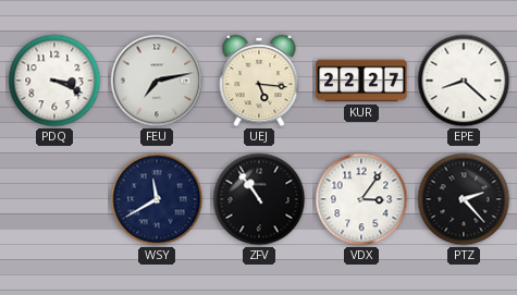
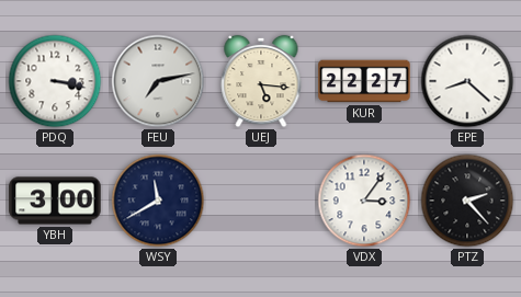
PDQ: 3:19 -> 3:17
YBH: none -> 3:00
ZFV: 10:54 -> none
